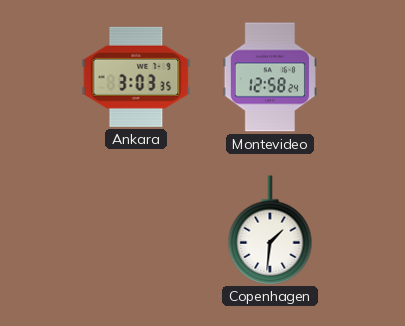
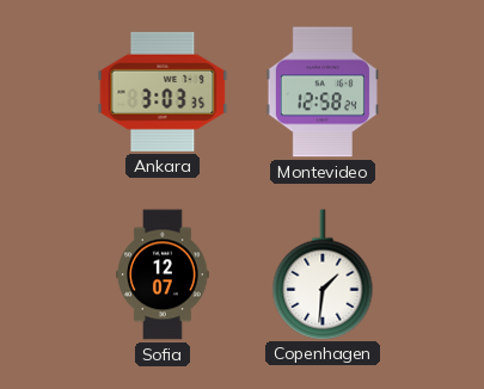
Sofia: none -> 12:07
